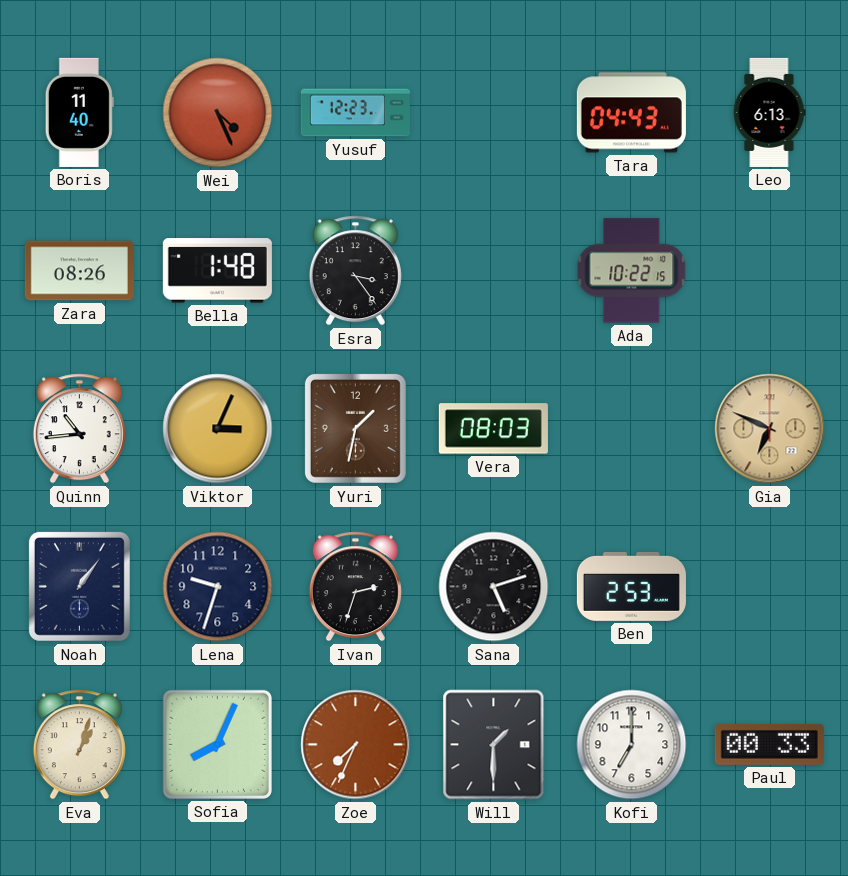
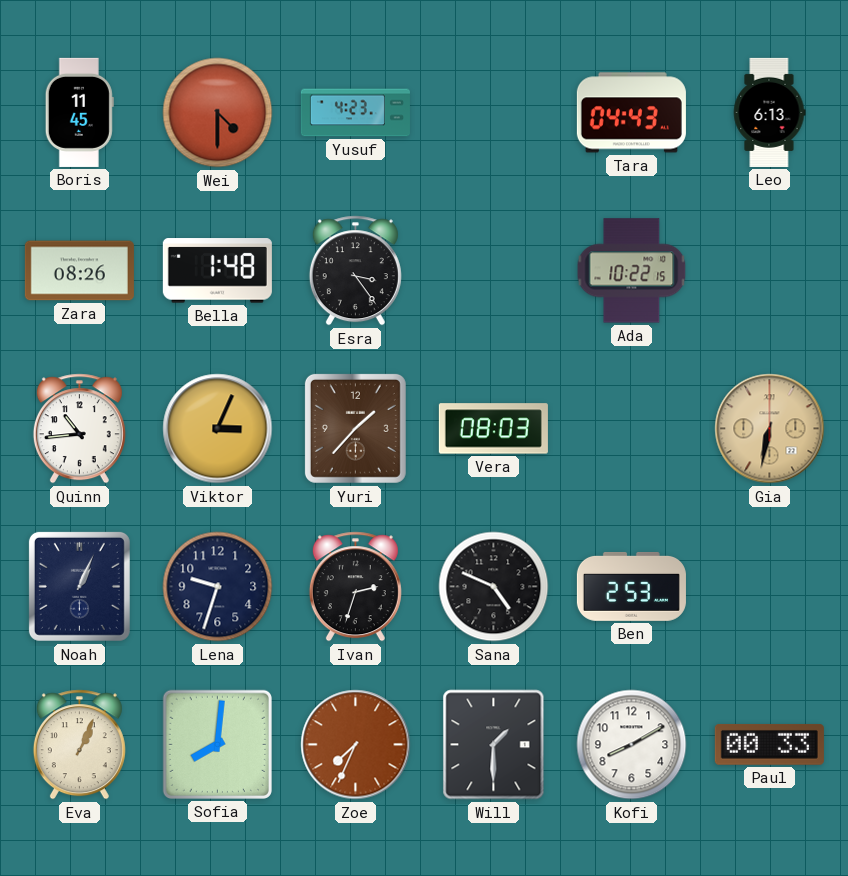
Boris: 11:40 -> 11:45
Wei: 4:26 -> 4:30
Yusuf: 12:23 -> 4:23
Yuri: 1:32 -> 1:37
Gia: 6:49 -> 6:32
Noah: 1:06 -> 1:04
Sana: 5:12 -> 4:49
Eva: 1:03 -> 1:04
Sofia: 8:04 -> 8:01
Kofi: 7:00 -> 8:10
